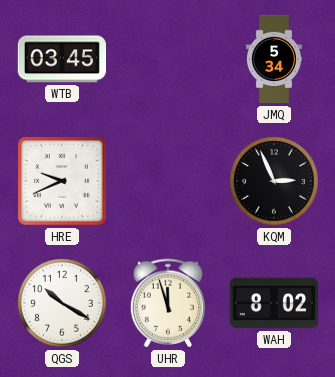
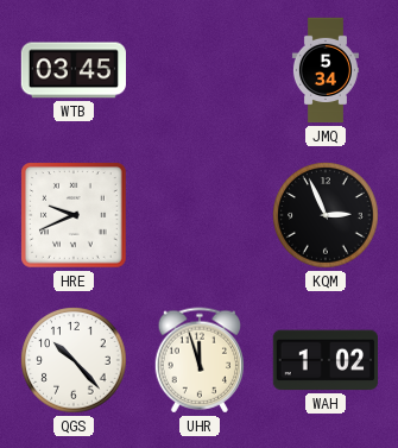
QGS: 10:20 -> 10:23
WAH: 8:02 -> 1:02
